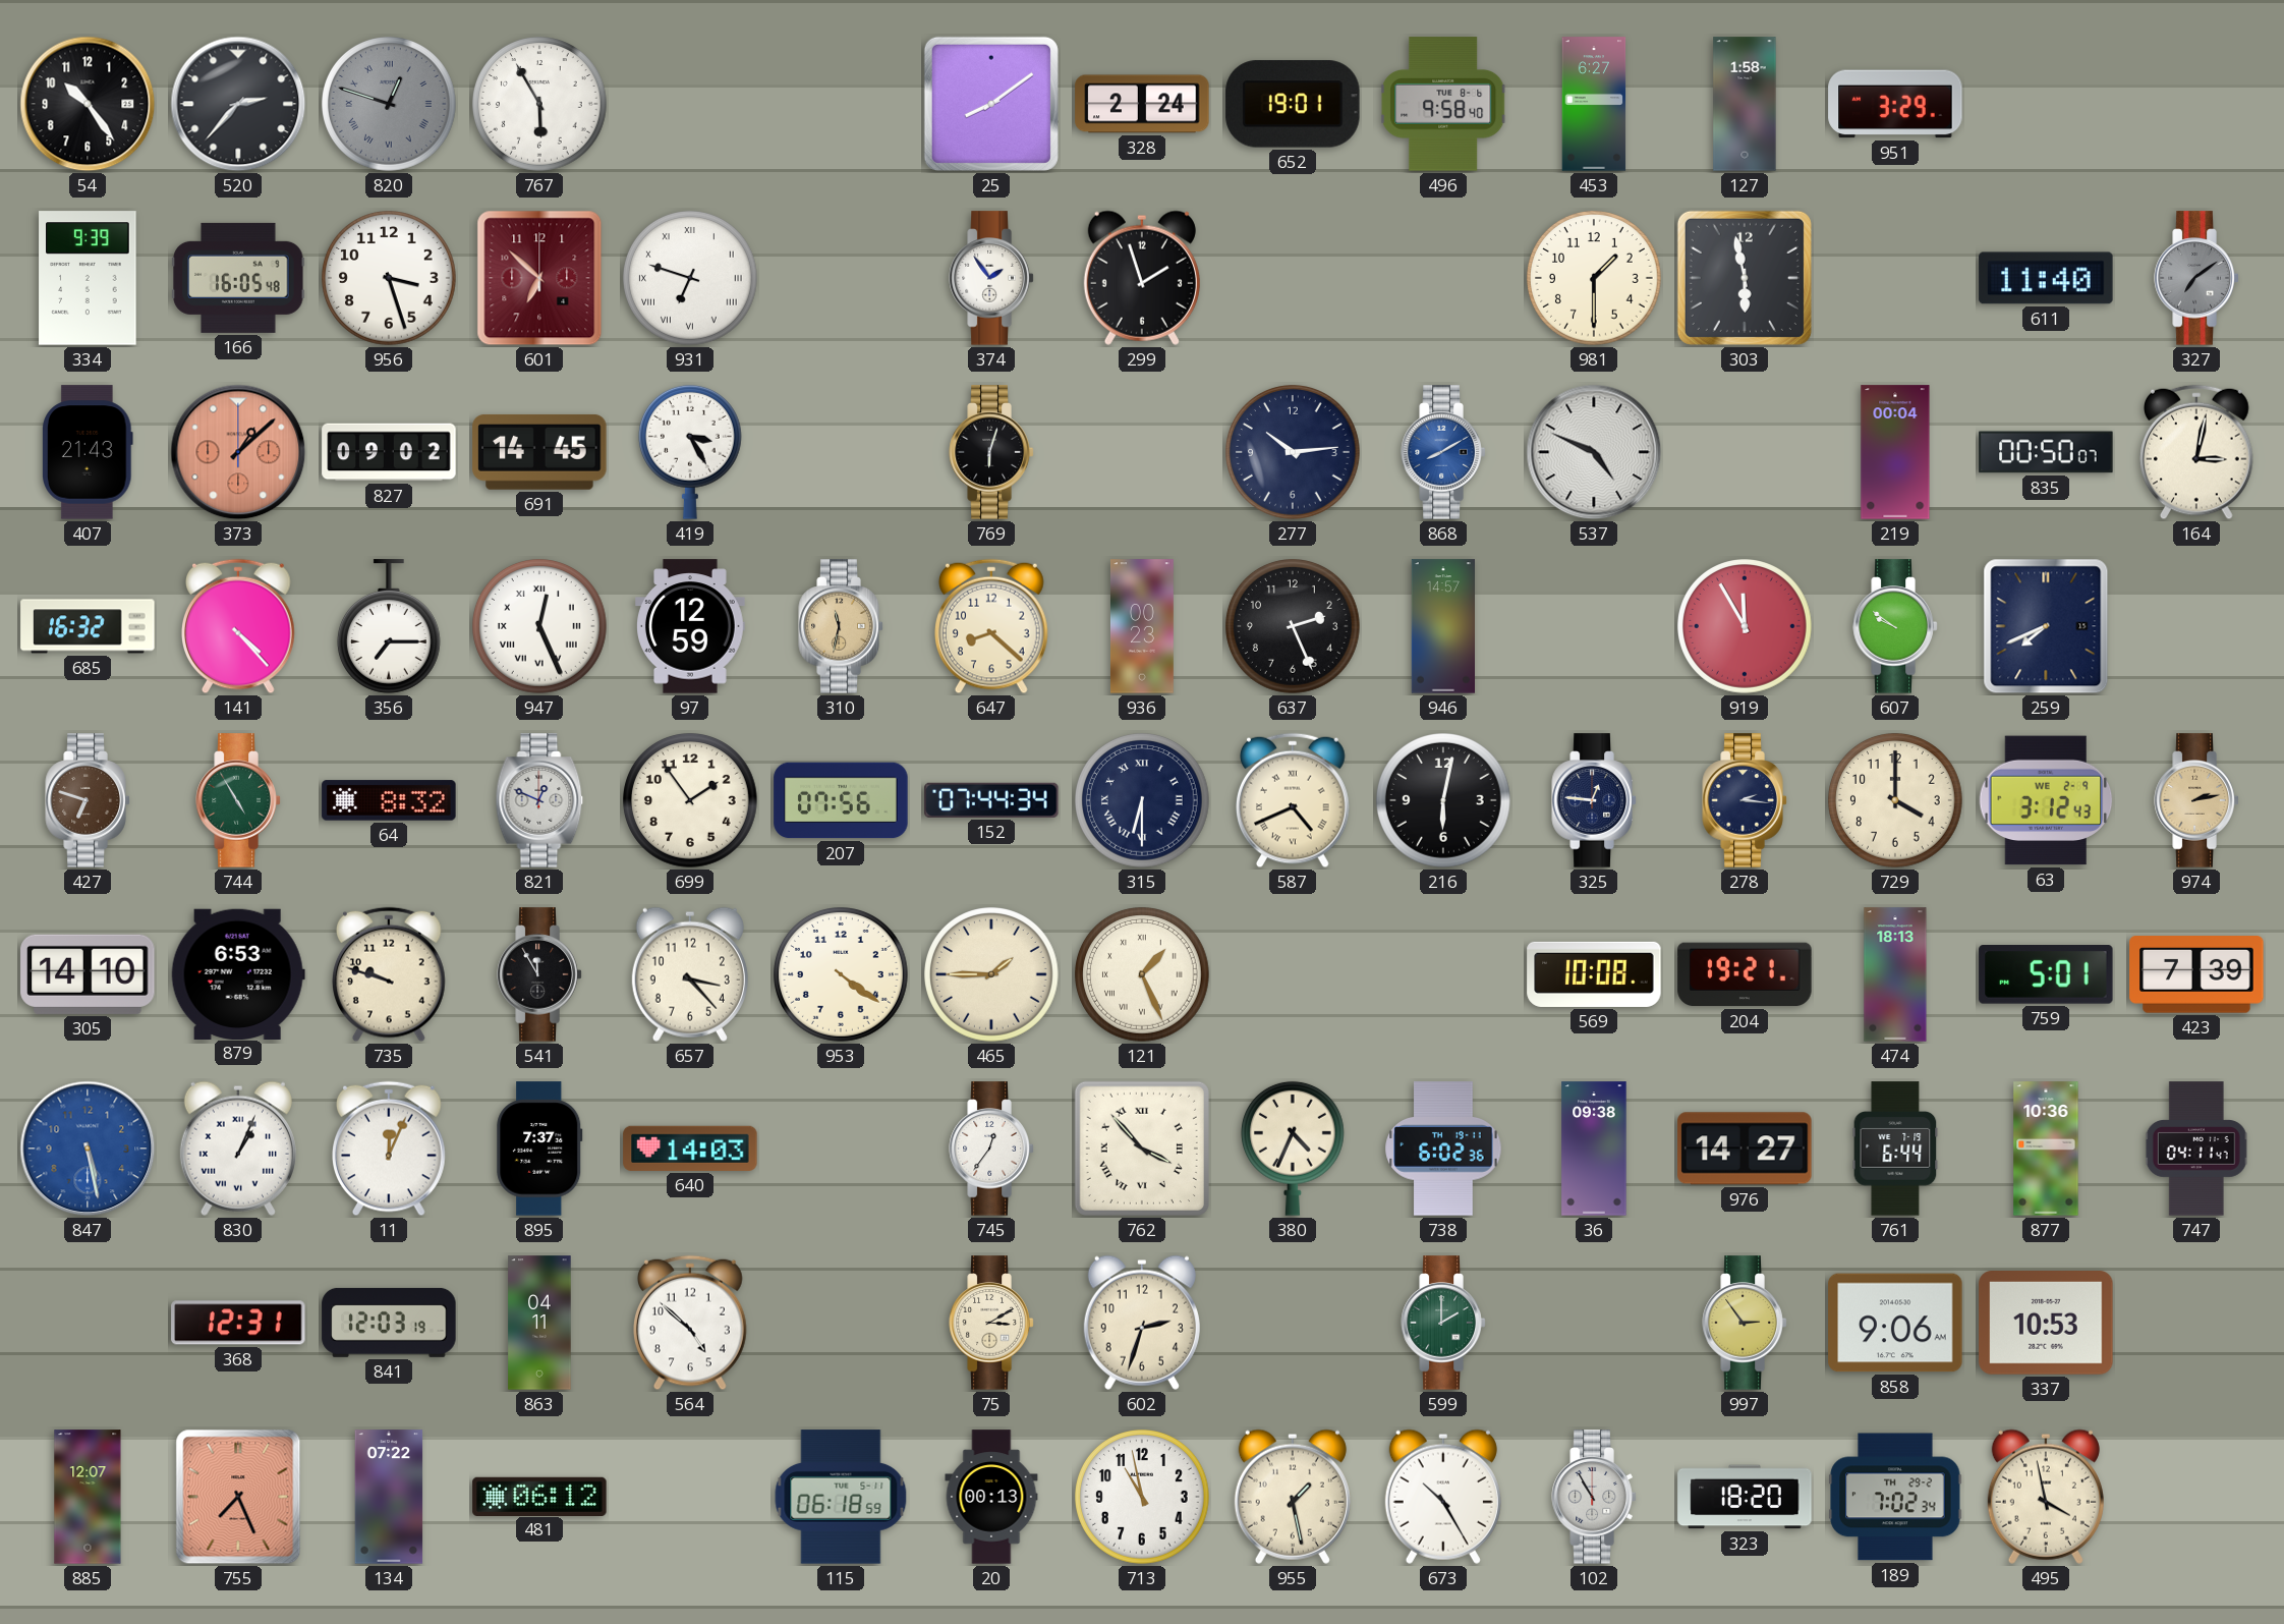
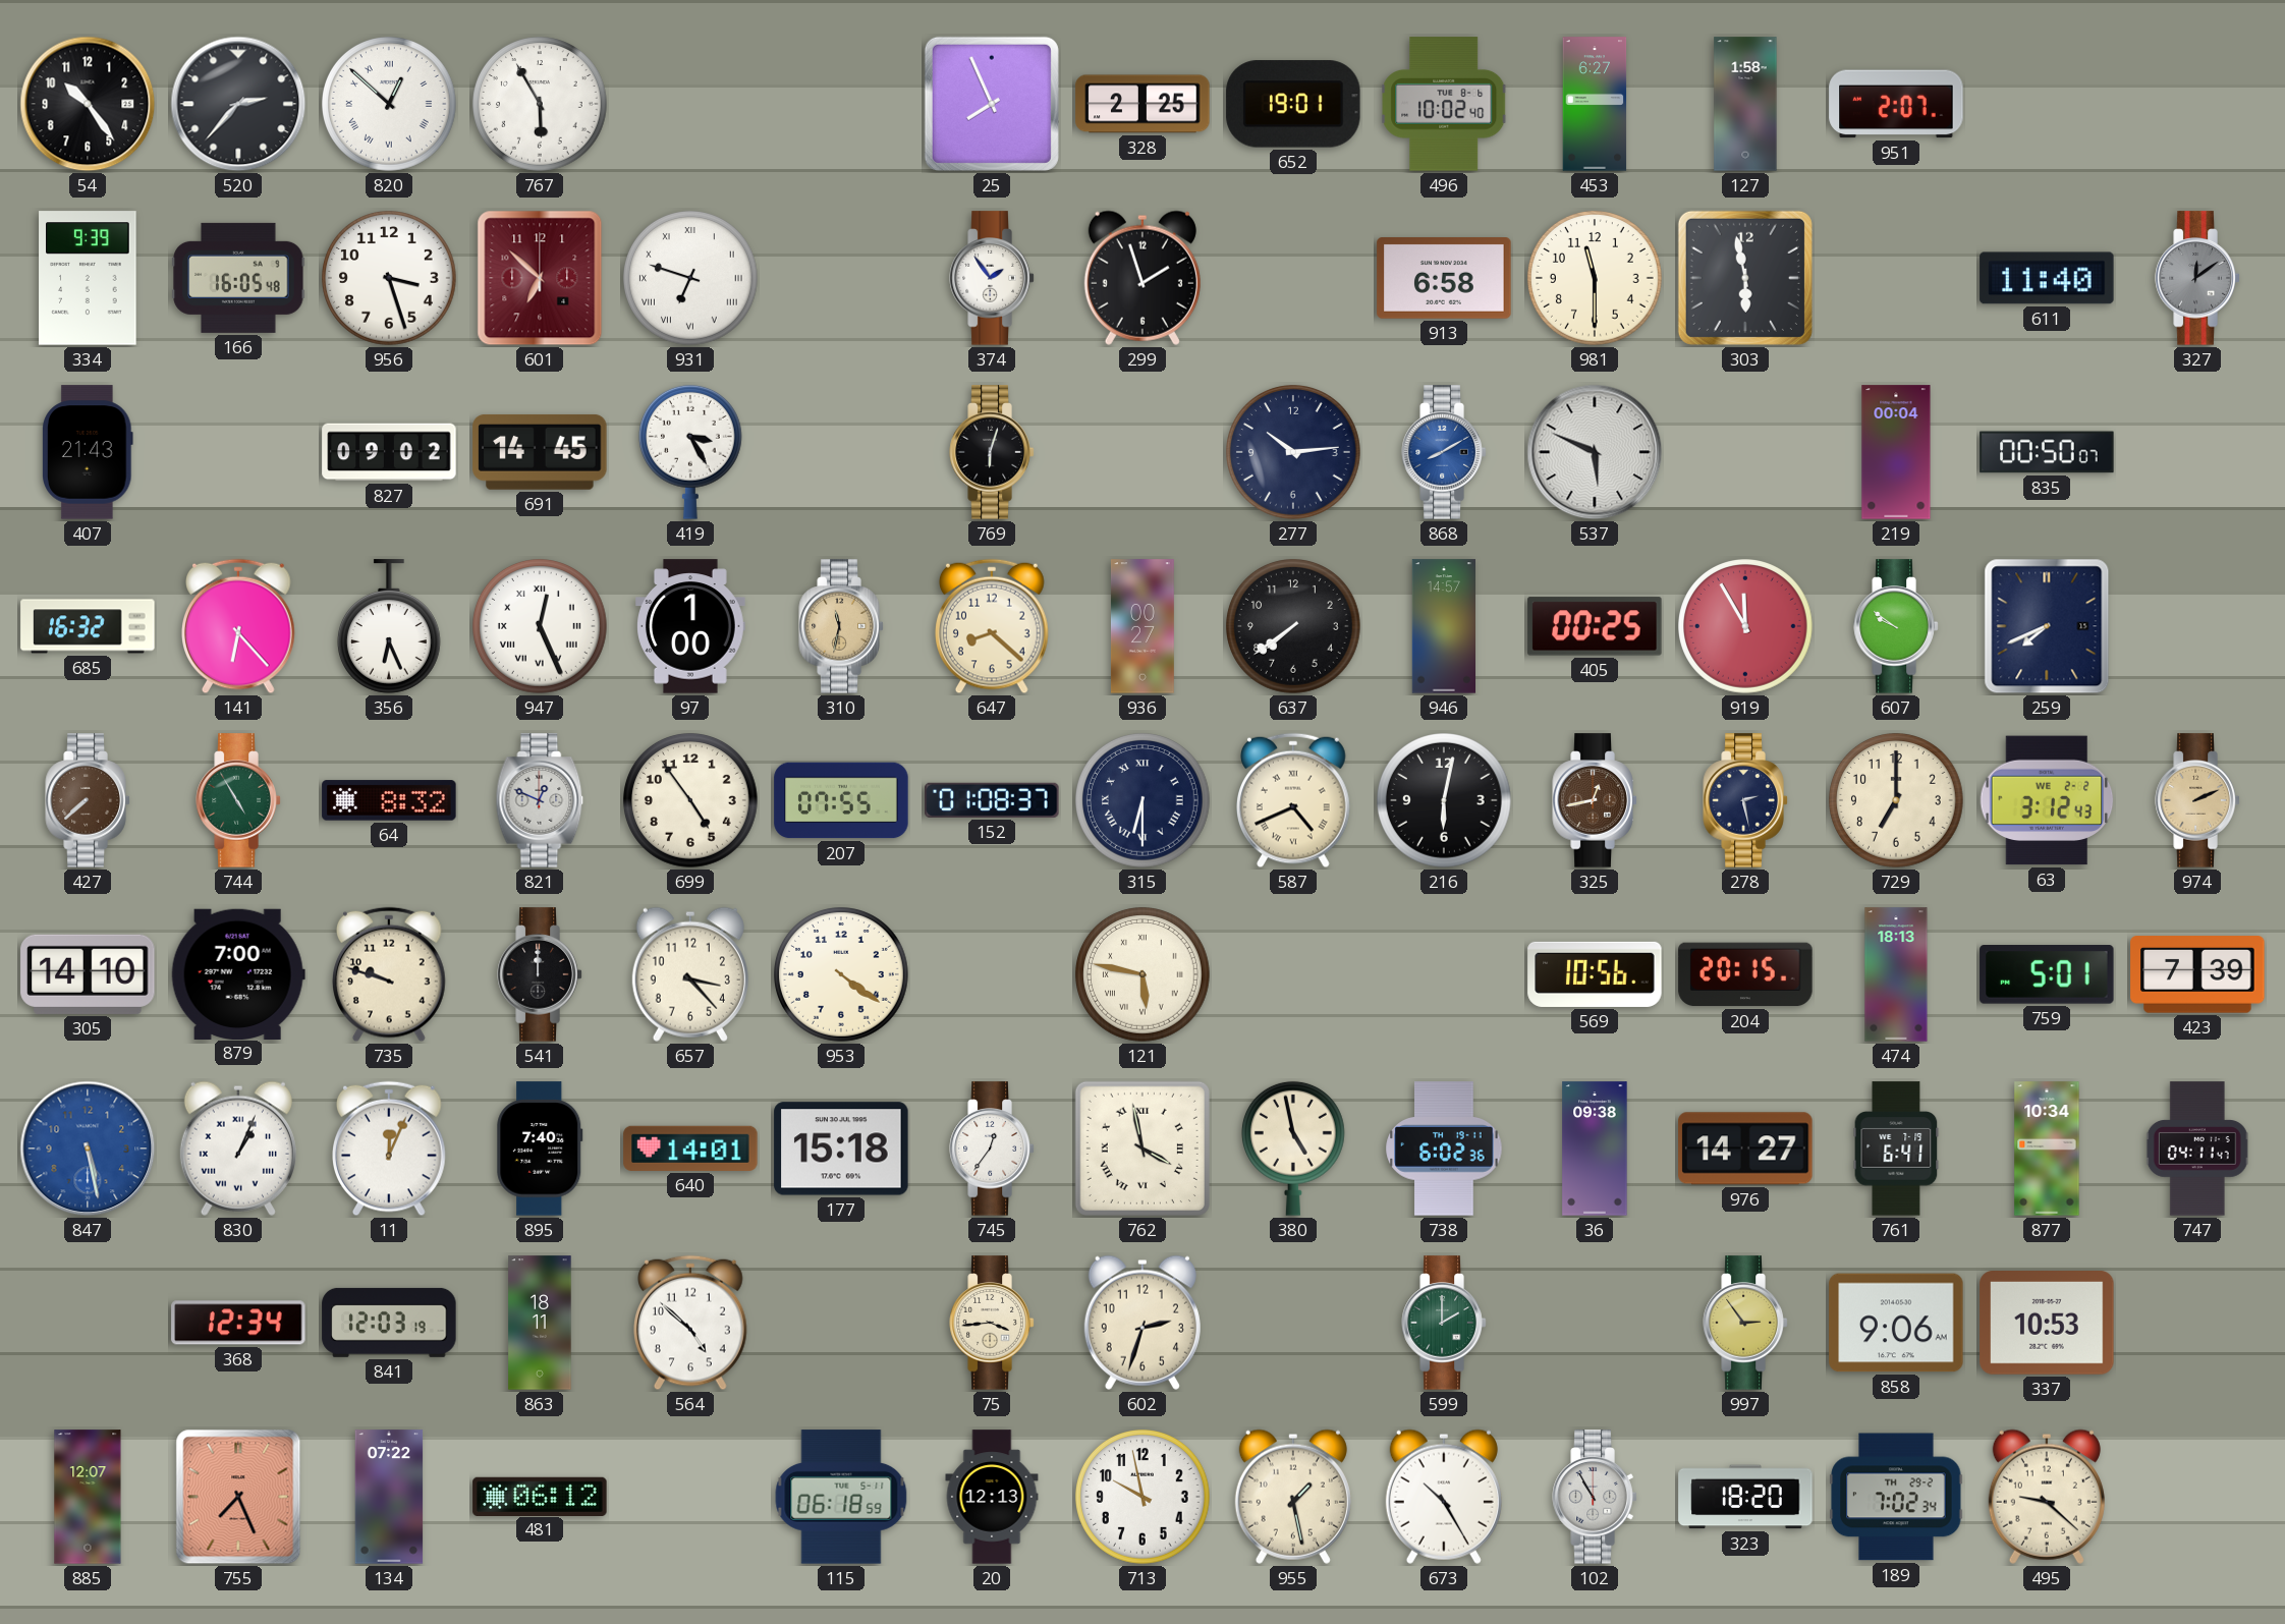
820: 12:48 -> 12:52
820 dial: grey -> white
25: 8:09 -> 7:56
328: 2:24 -> 2:25
496: 9:58 -> 10:02
951: 3:29 -> 2:07
913: none -> 6:58
981: 1:30 -> 11:30
327: 7:09 -> 12:09
373: 1:08 -> none
537: 4:49 -> 5:49
164: 3:02 -> none
141: 4:23 -> 6:23
356: 7:15 -> 6:26
97: 12:59 -> 1:00
936: 00:23 -> 00:27
637: 2:26 -> 7:39
405: none -> 00:25
427: 6:48 -> 7:38
699: 1:54 -> 4:54
207: 07:56 -> 07:55
152: 07:44 -> 01:08
325: 12:46 -> 12:43
325 dial: navy -> brown
278: 2:16 -> 2:28
729: 4:00 -> 7:00
63 date: WE 2-9 -> WE 2-2
974: 2:13 -> 2:11
879: 6:53 -> 7:00
541: 11:55 -> 12:00
465: 1:45 -> none
121: 1:26 -> 5:47
569: 10:08 -> 10:56
204: 19:21 -> 20:15
895: 7:37 -> 7:40
640: 14:03 -> 14:01
177: none -> 15:18
762: 3:53 -> 3:58
380: 4:34 -> 4:58
761: 6:44 -> 6:41
877: 10:36 -> 10:34
368: 12:31 -> 12:34
863: 04:11 -> 18:11
75: 3:10 -> 3:44
20: 00:13 -> 12:13
713: 10:58 -> 9:58
495: 3:58 -> 9:22
